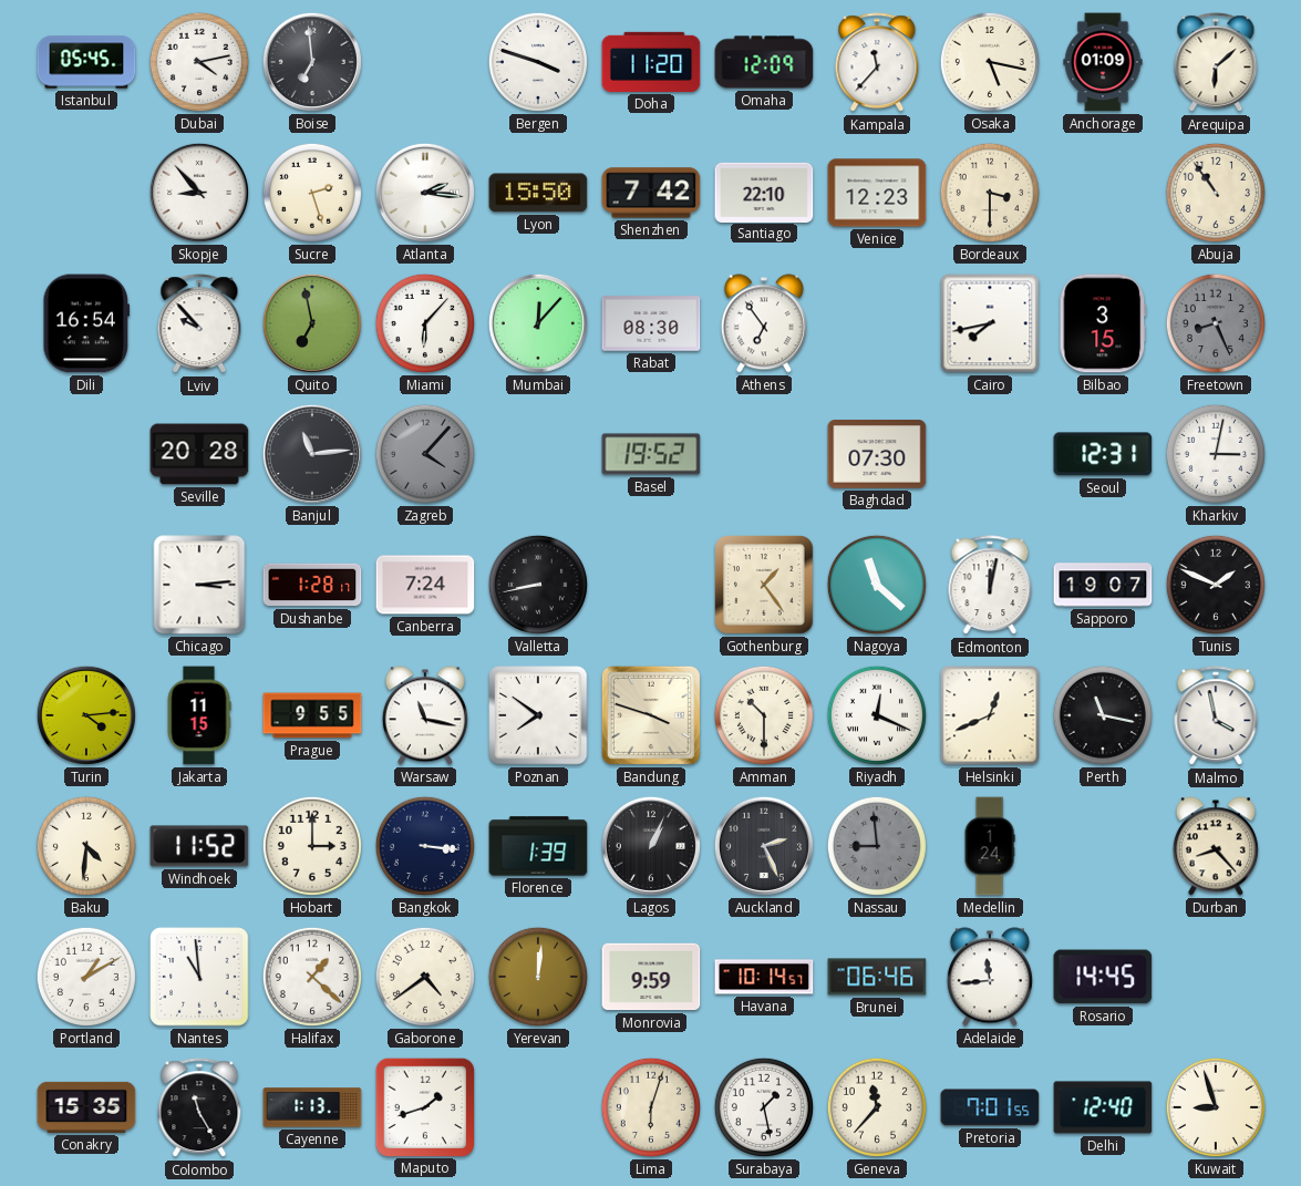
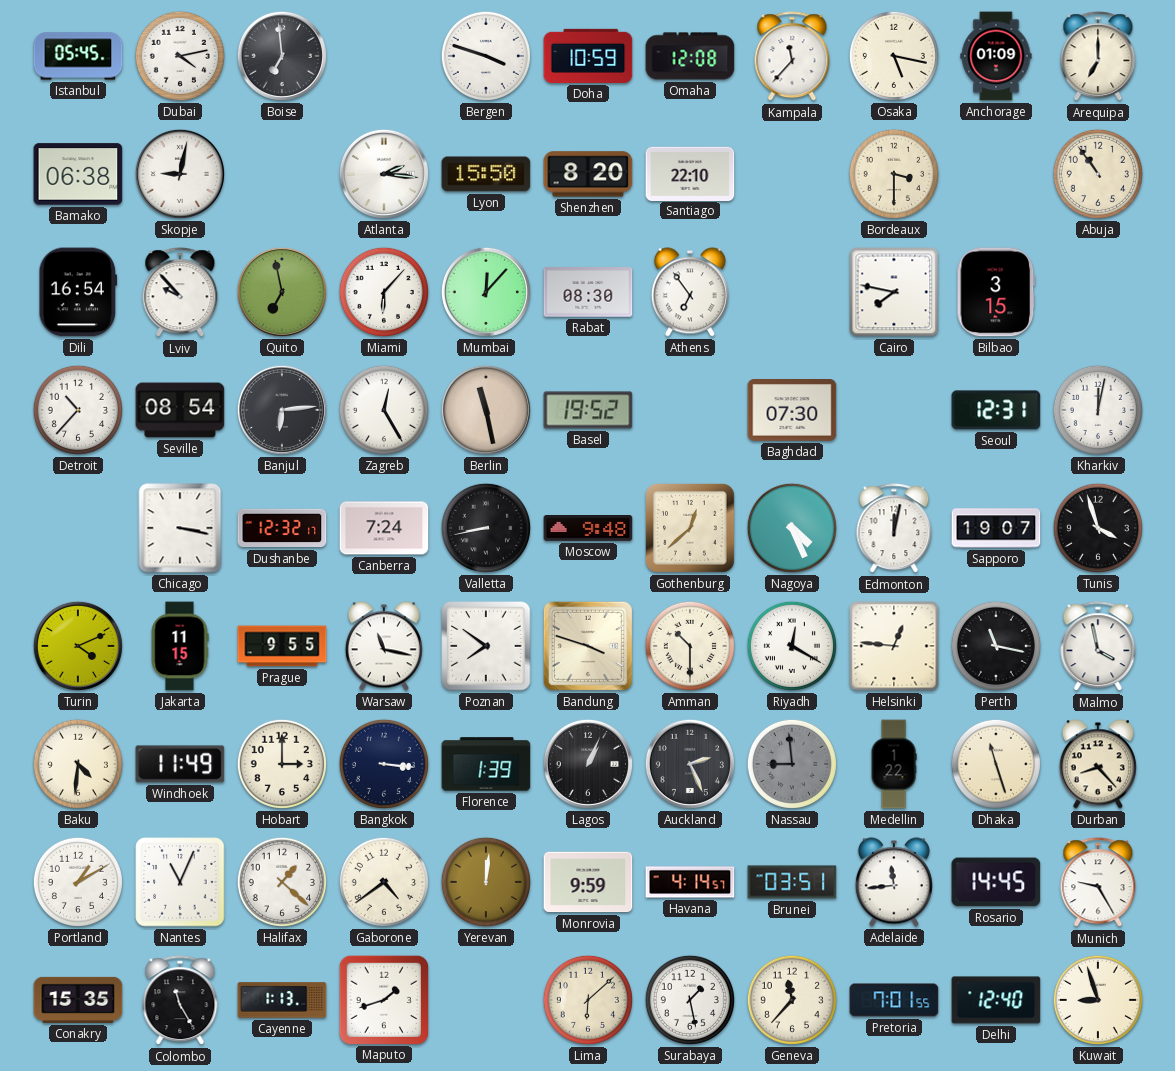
Doha: 11:20 -> 10:59
Omaha: 12:09 -> 12:08
Arequipa: 6:08 -> 7:00
Bamako: none -> 06:38
Skopje: 8:53 -> 9:02
Sucre: 2:27 -> none
Shenzhen: 7:42 -> 8:20
Venice: 12:23 -> none
Cairo: 7:43 -> 7:47
Freetown: 8:26 -> none
Detroit: none -> 10:37
Seville: 20:28 -> 08:54
Banjul: 11:14 -> 6:14
Zagreb: 4:07 -> 12:25
Zagreb dial: grey -> white
Berlin: none -> 11:28
Kharkiv: 3:02 -> 12:02
Chicago: 3:14 -> 3:17
Dushanbe: 1:28 -> 12:32
Moscow: none -> 9:48
Gothenburg: 1:24 -> 12:38
Nagoya: 11:22 -> 4:26
Tunis: 1:49 -> 3:57
Turin: 4:14 -> 4:11
Riyadh: 12:19 -> 12:20
Helsinki: 12:41 -> 12:46
Windhoek: 11:52 -> 11:49
Medellin: 1:24 -> 1:22
Dhaka: none -> 11:27
Nantes: 10:59 -> 11:04
Havana: 10:14 -> 4:14
Brunei: 06:46 -> 03:51
Munich: none -> 9:25
Lima: 6:03 -> 6:08
